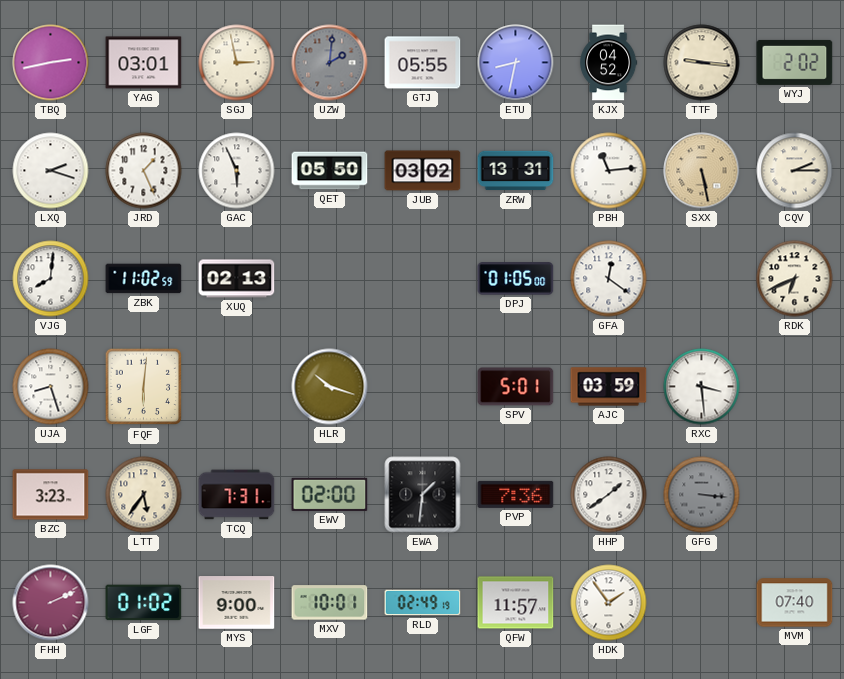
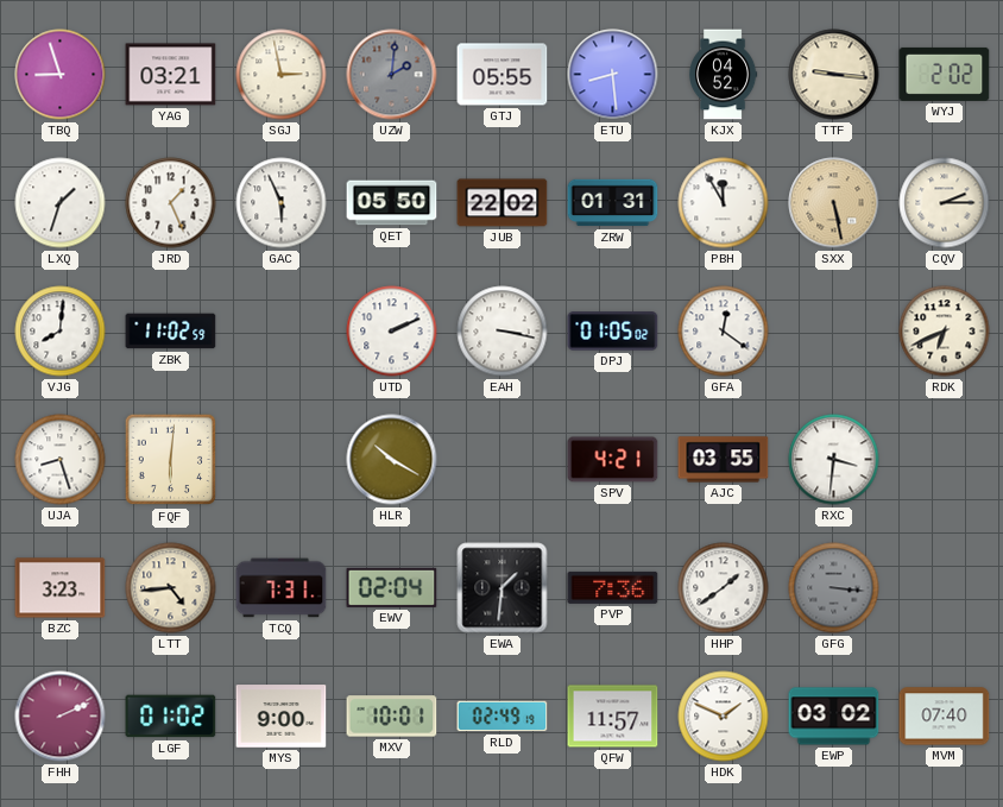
TBQ: 2:43 -> 8:57
YAG: 03:01 -> 03:21
ETU: 8:32 -> 8:29
LXQ: 2:18 -> 1:33
JUB: 03:02 -> 22:02
ZRW: 13:31 -> 01:31
PBH: 11:14 -> 11:55
XUQ: 02:13 -> none
UTD: none -> 2:11
EAH: none -> 3:17
DPJ: 01:05:00 -> 01:05:02
HLR: 10:18 -> 10:20
SPV: 5:01 -> 4:21
AJC: 03:59 -> 03:55
RXC: 3:29 -> 3:31
LTT: 5:36 -> 4:44
EWV: 02:00 -> 02:04
HDK: 1:54 -> 1:49
EWP: none -> 03:02
